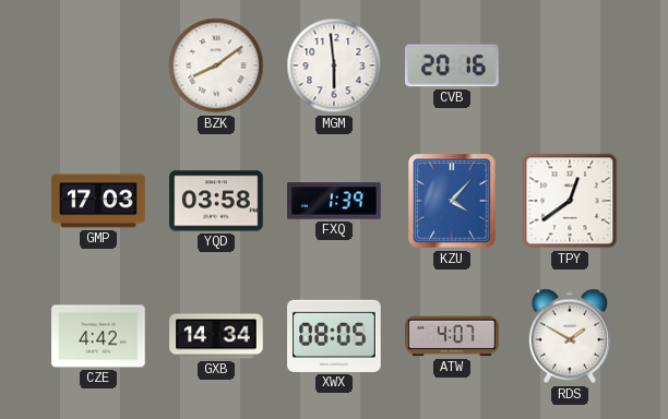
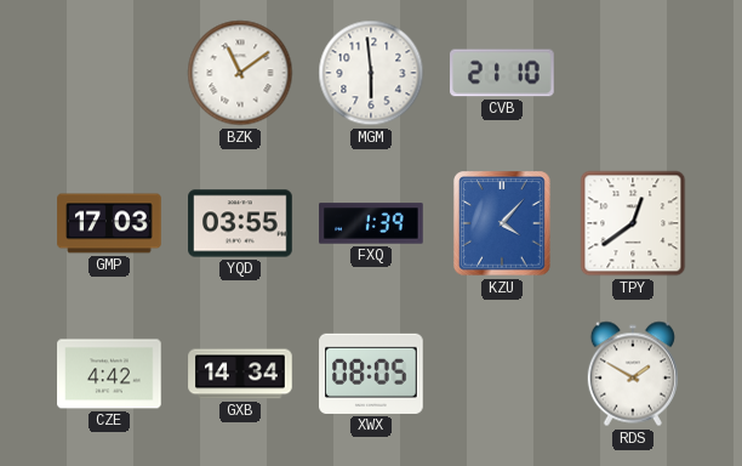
BZK: 8:09 -> 11:09
CVB: 20:16 -> 21:10
YQD: 03:58 -> 03:55
ATW: 4:07 -> none
